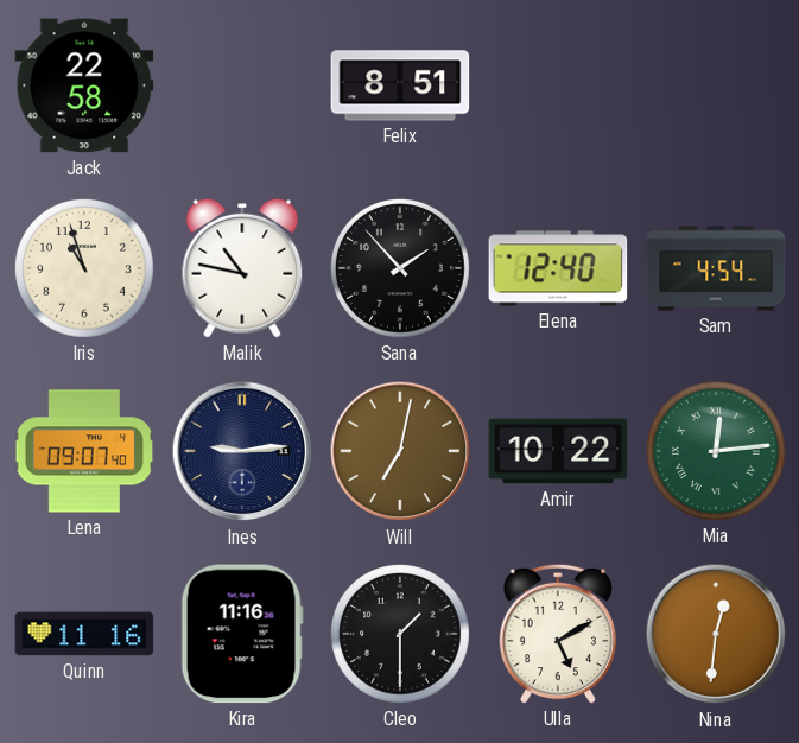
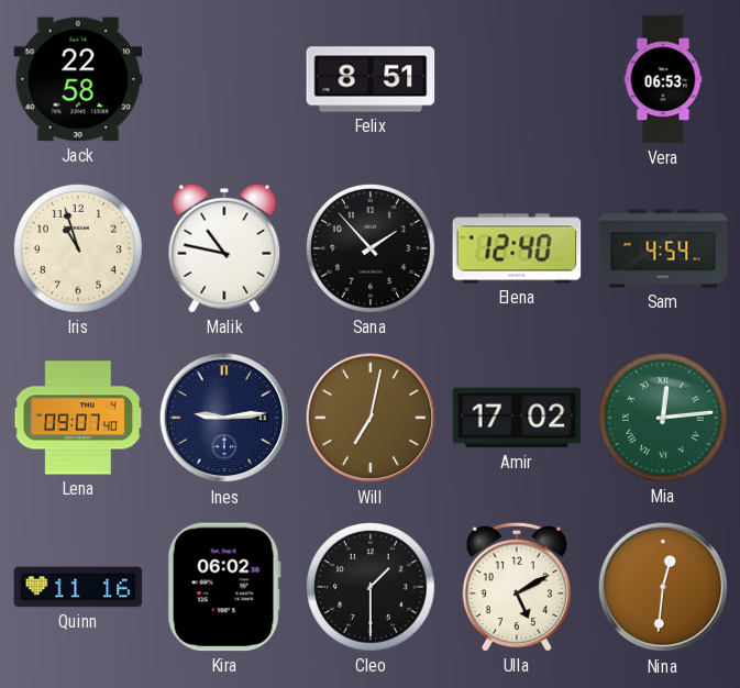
Vera: none -> 06:53
Amir: 10:22 -> 17:02
Kira: 11:16 -> 06:02
